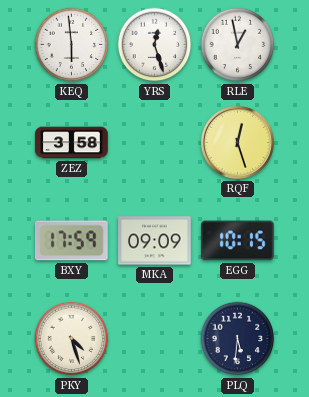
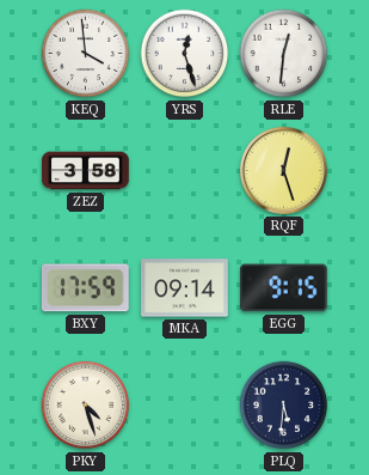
KEQ: 5:59 -> 3:59
RLE: 12:58 -> 12:31
MKA: 09:09 -> 09:14
EGG: 10:15 -> 9:15
